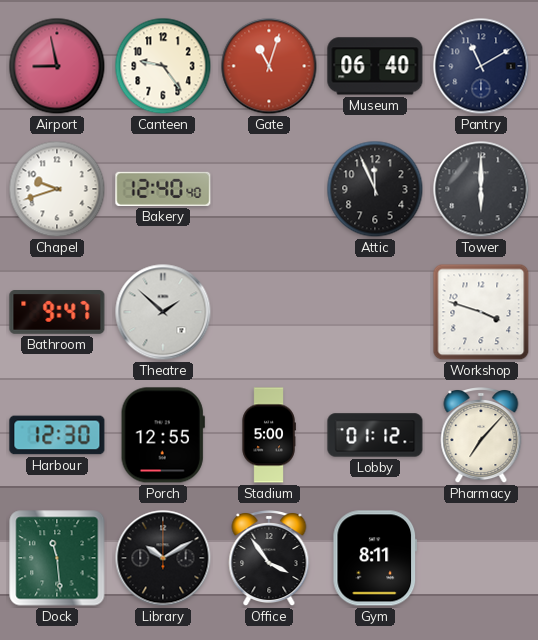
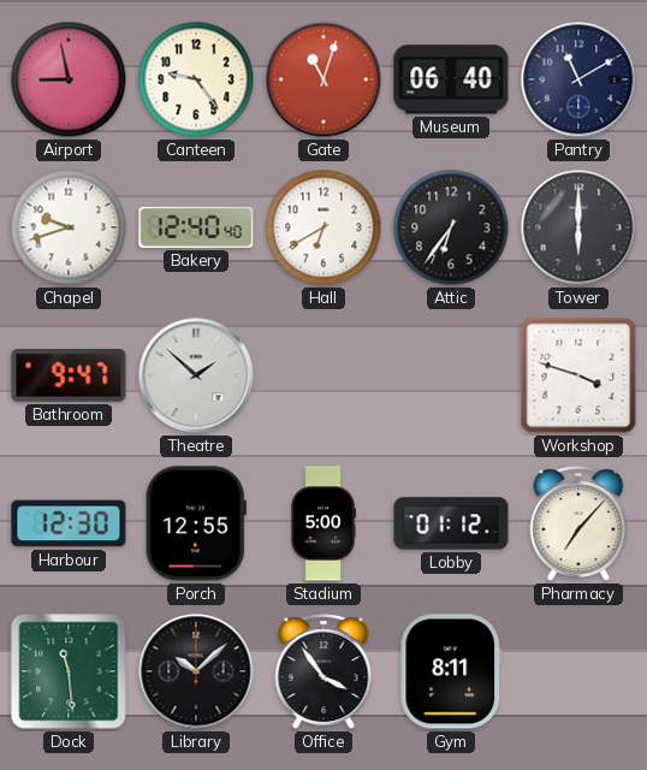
Hall: none -> 6:40
Attic: 11:56 -> 6:36
Library: 10:10 -> 10:08
